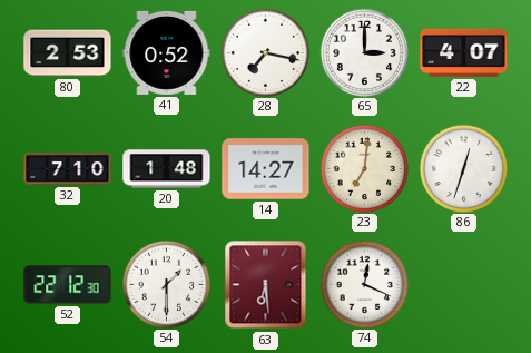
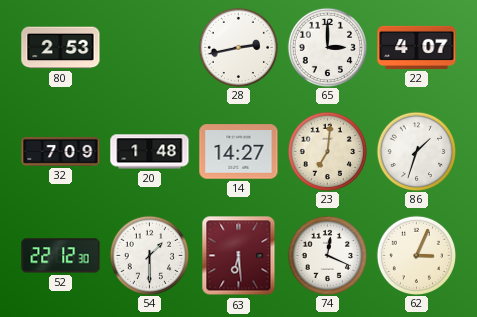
41: 0:52 -> none
28: 7:17 -> 2:43
32: 7:10 -> 7:09
86: 12:33 -> 1:33
62: none -> 3:04
